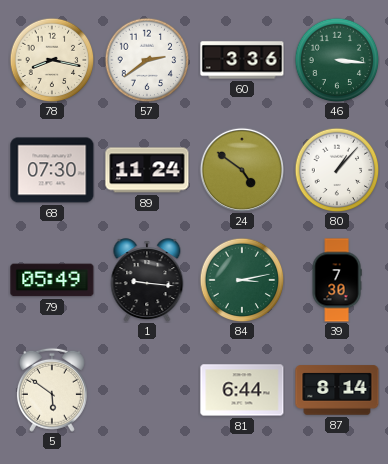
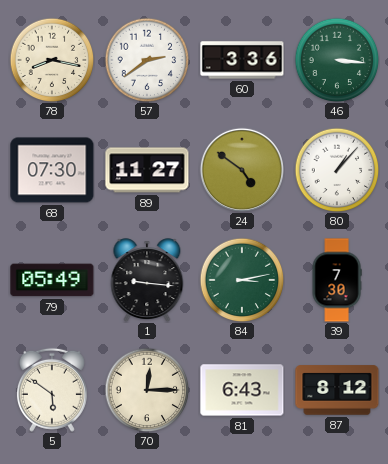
89: 11:24 -> 11:27
70: none -> 12:15
81: 6:44 -> 6:43
87: 8:14 -> 8:12
